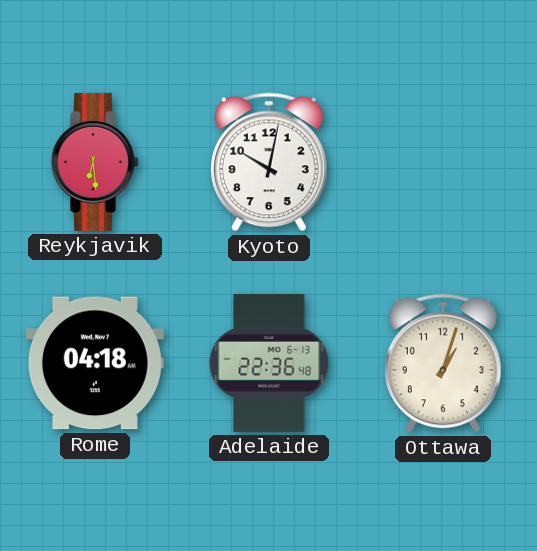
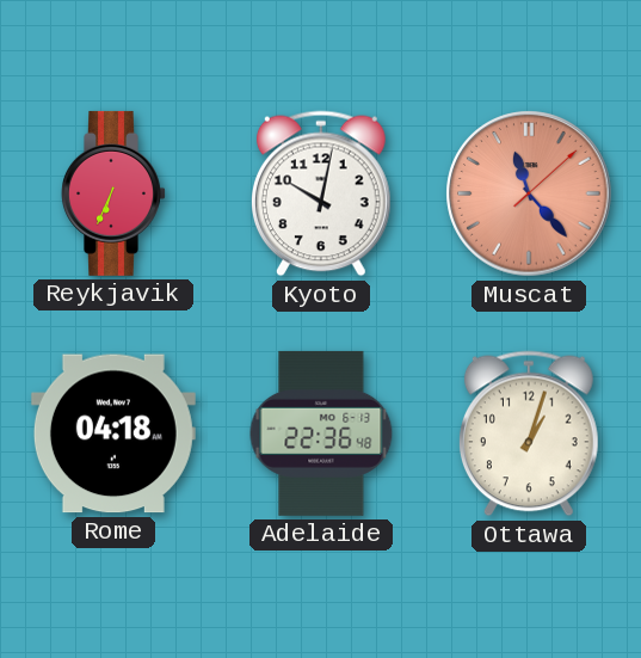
Reykjavik: 6:29 -> 6:34
Muscat: none -> 11:23
